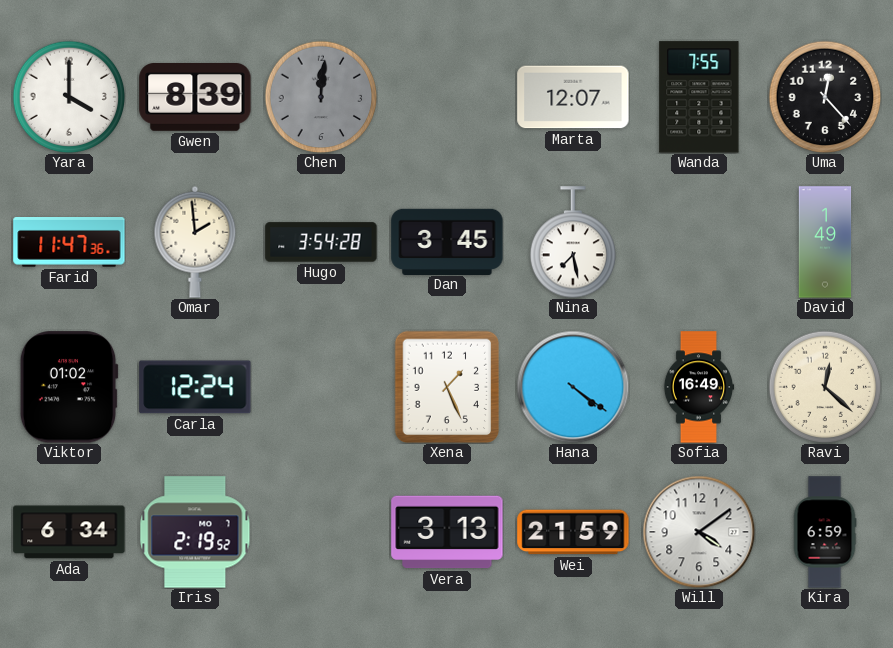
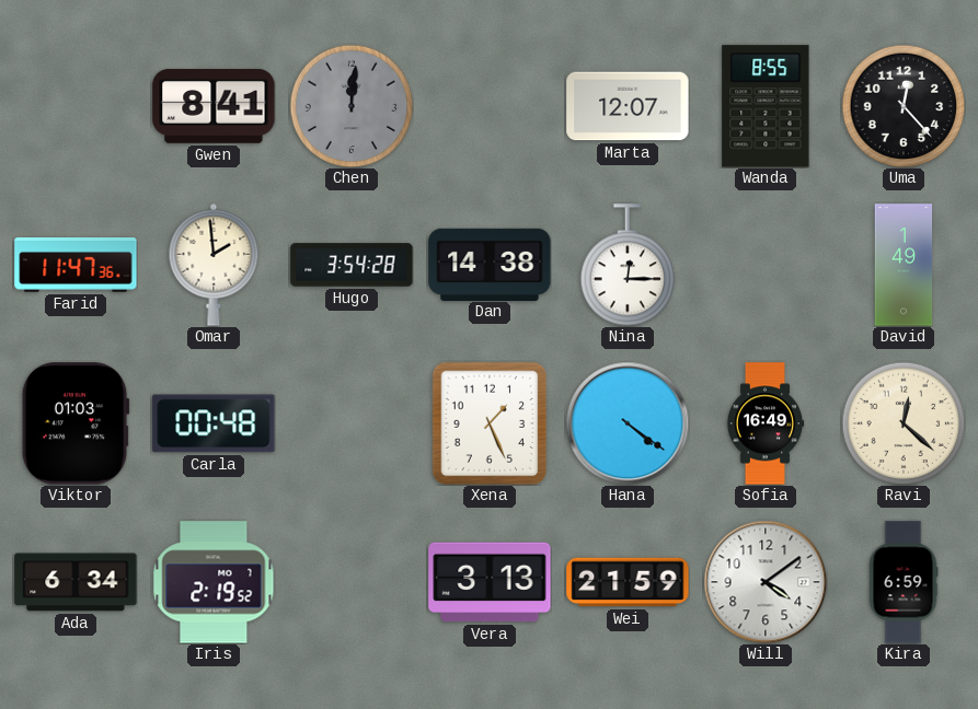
Yara: 4:00 -> none
Gwen: 8:39 -> 8:41
Wanda: 7:55 -> 8:55
Dan: 3:45 -> 14:38
Nina: 7:28 -> 12:15
Viktor: 01:02 -> 01:03
Carla: 12:24 -> 00:48
